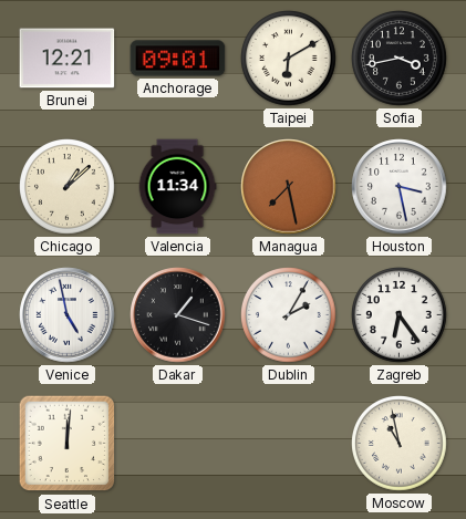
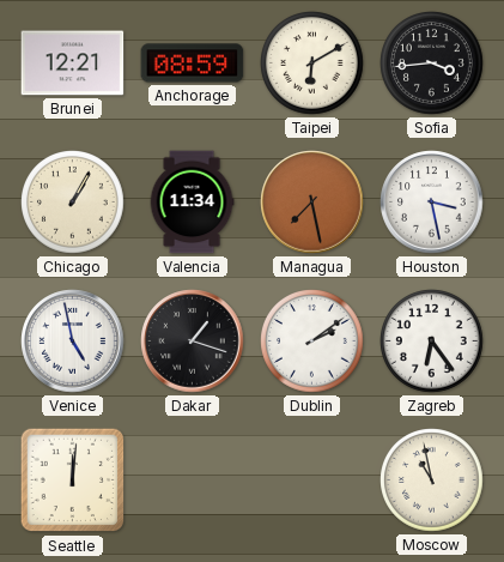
Anchorage: 09:01 -> 08:59
Sofia: 3:43 -> 3:44
Chicago: 1:08 -> 1:05
Dublin: 2:05 -> 2:09
